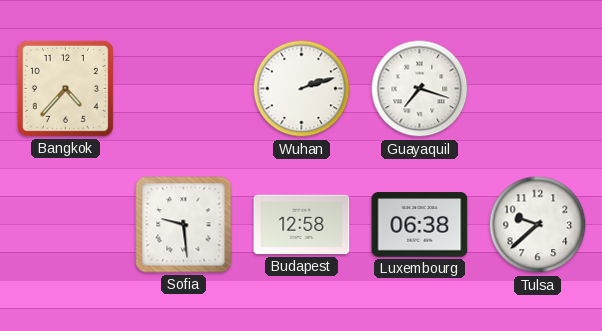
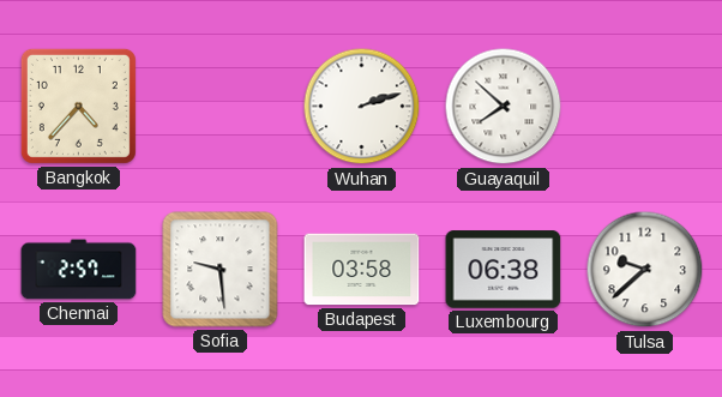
Guayaquil: 7:18 -> 7:52
Chennai: none -> 2:57
Budapest: 12:58 -> 03:58
